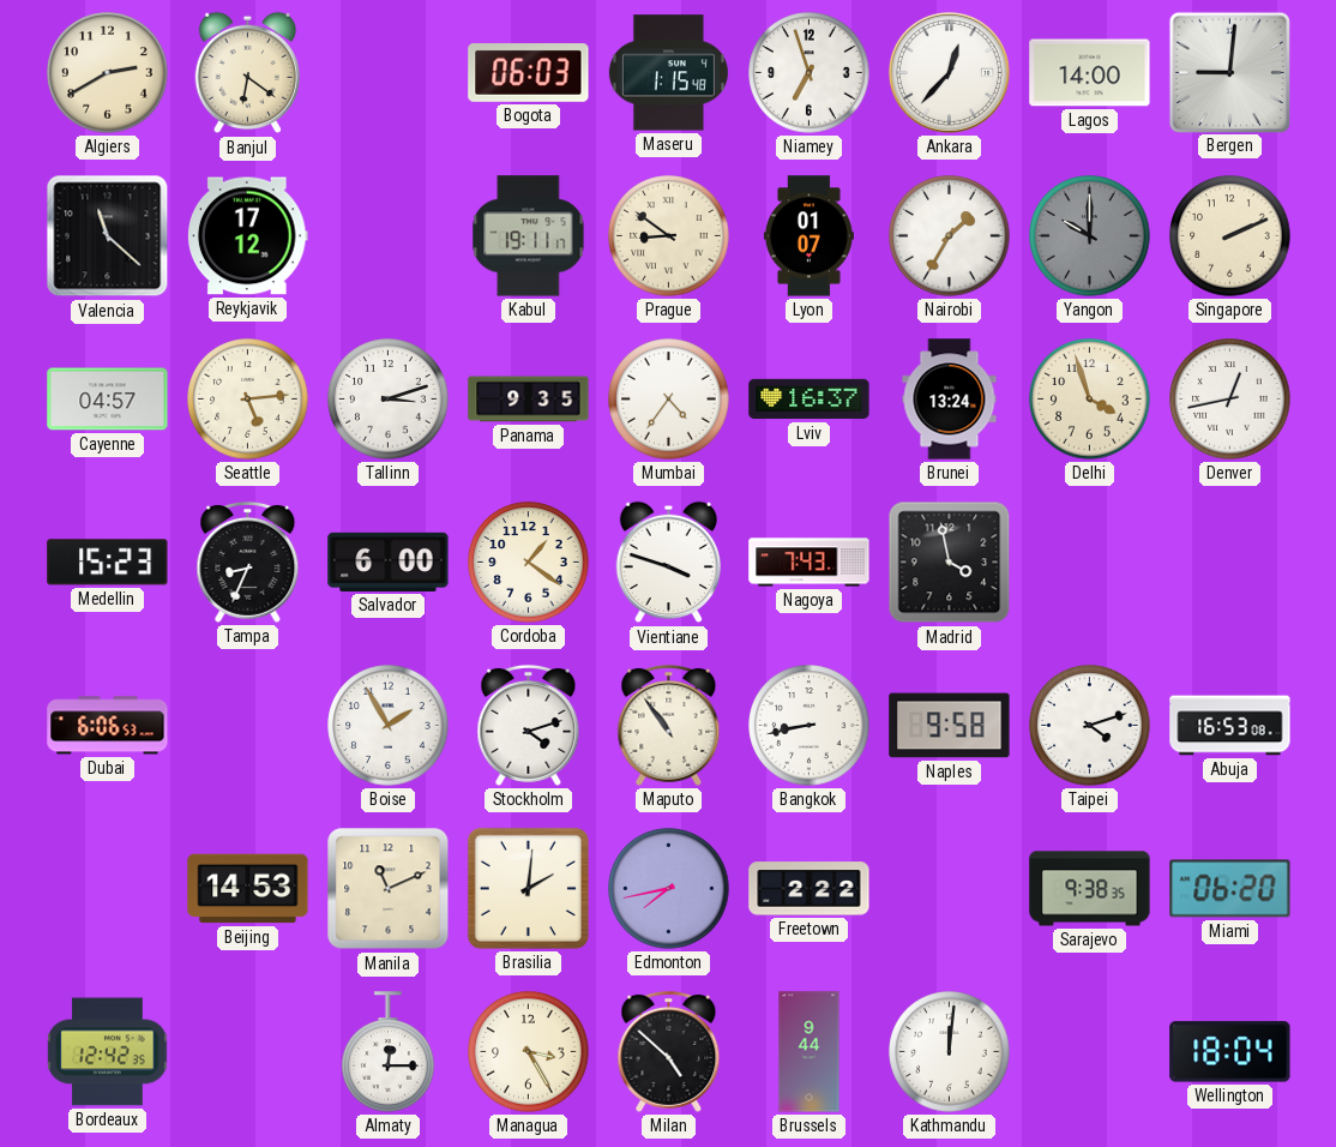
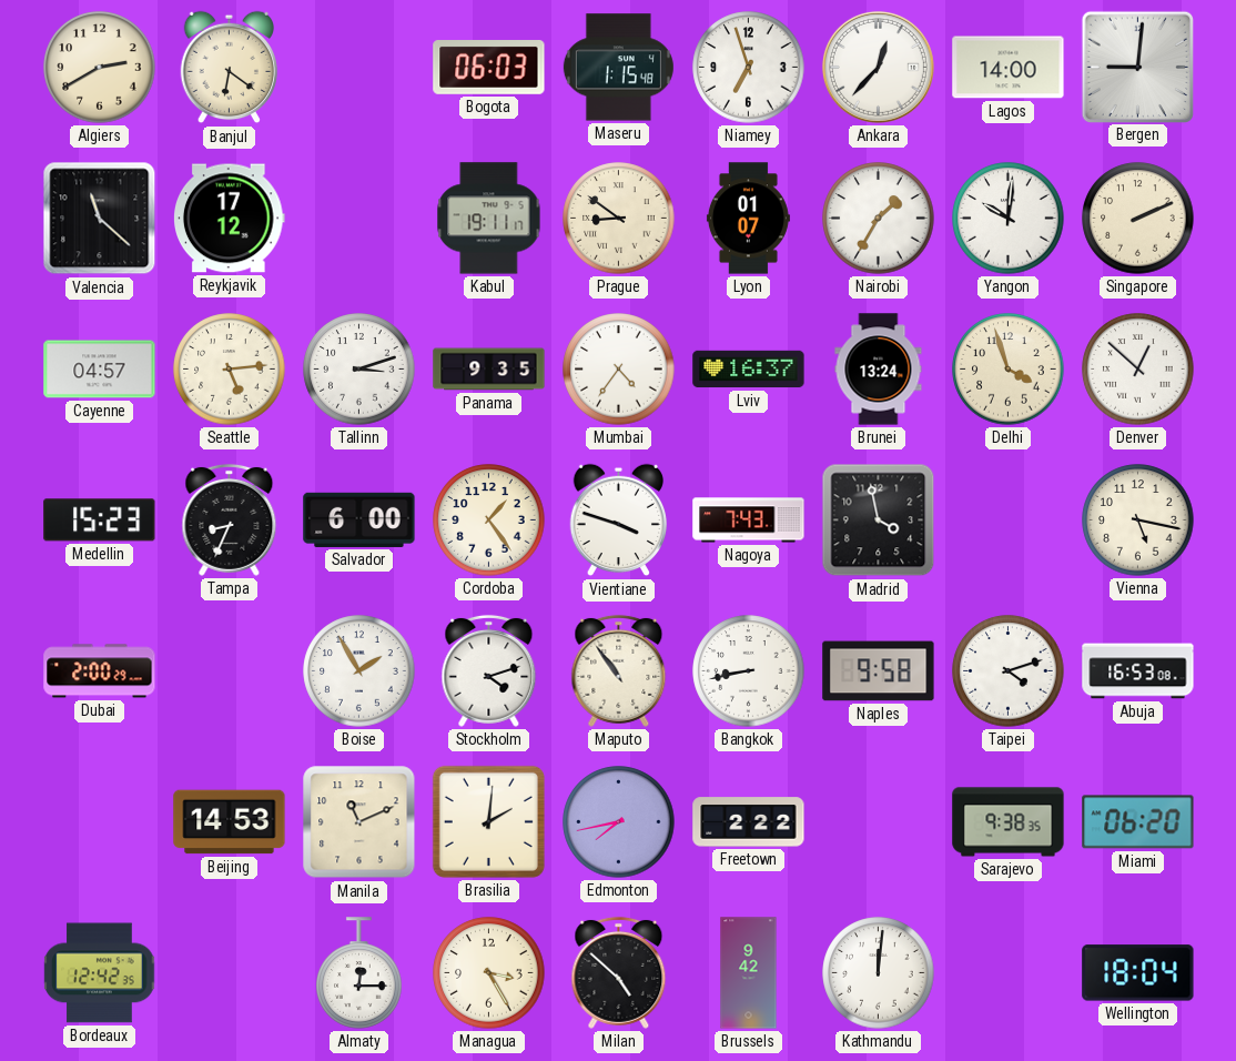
Yangon: 10:00 -> 10:01
Yangon dial: grey -> white
Denver: 12:43 -> 12:52
Cordoba: 1:21 -> 1:24
Vienna: none -> 5:17
Dubai: 6:06 -> 2:00
Brussels: 9:44 -> 9:42
